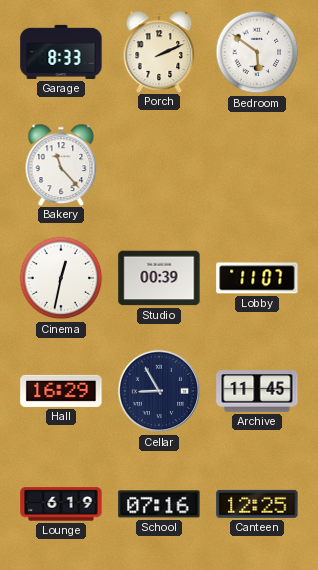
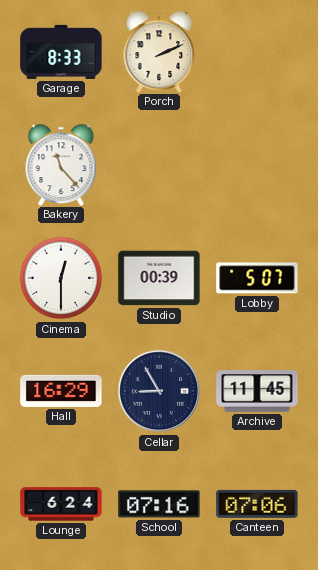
Bedroom: 5:51 -> none
Cinema: 12:32 -> 12:30
Lobby: 11:07 -> 5:07
Lounge: 6:19 -> 6:24
Canteen: 12:25 -> 07:06
